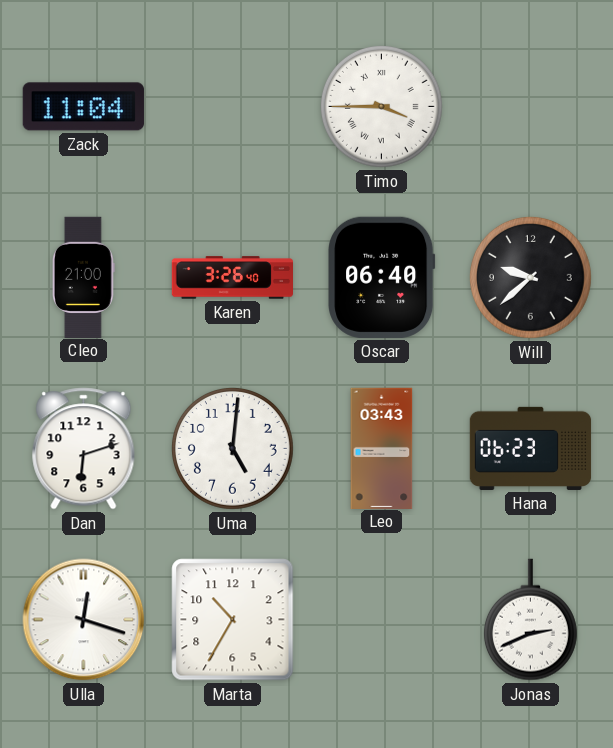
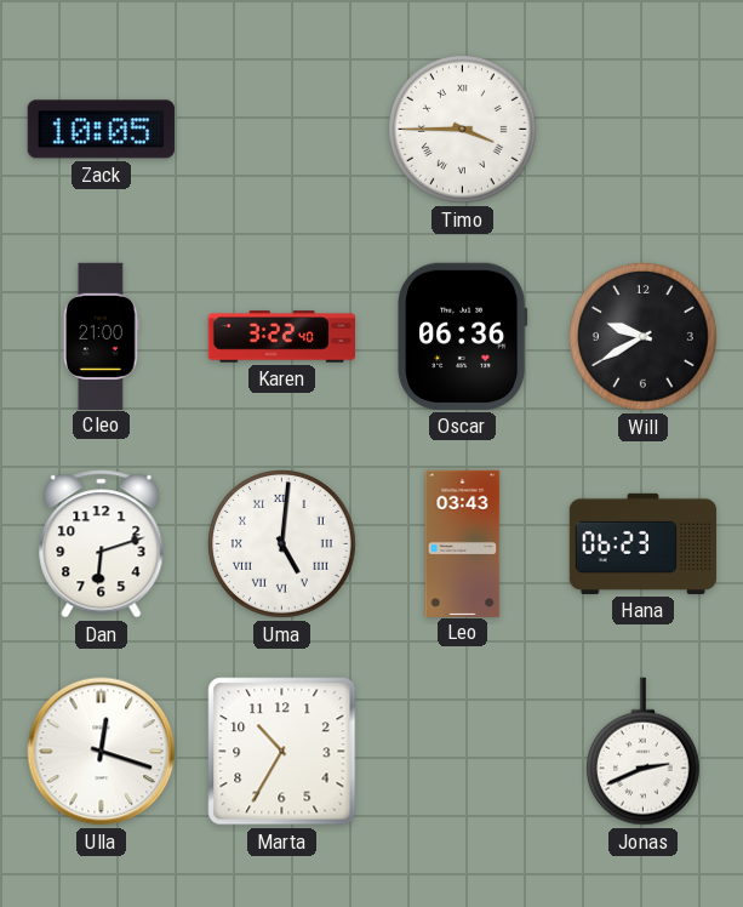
Zack: 11:04 -> 10:05
Karen: 3:26 -> 3:22
Oscar: 06:40 -> 06:36
Will: 9:38 -> 9:40
Uma numerals: Arabic -> Roman
